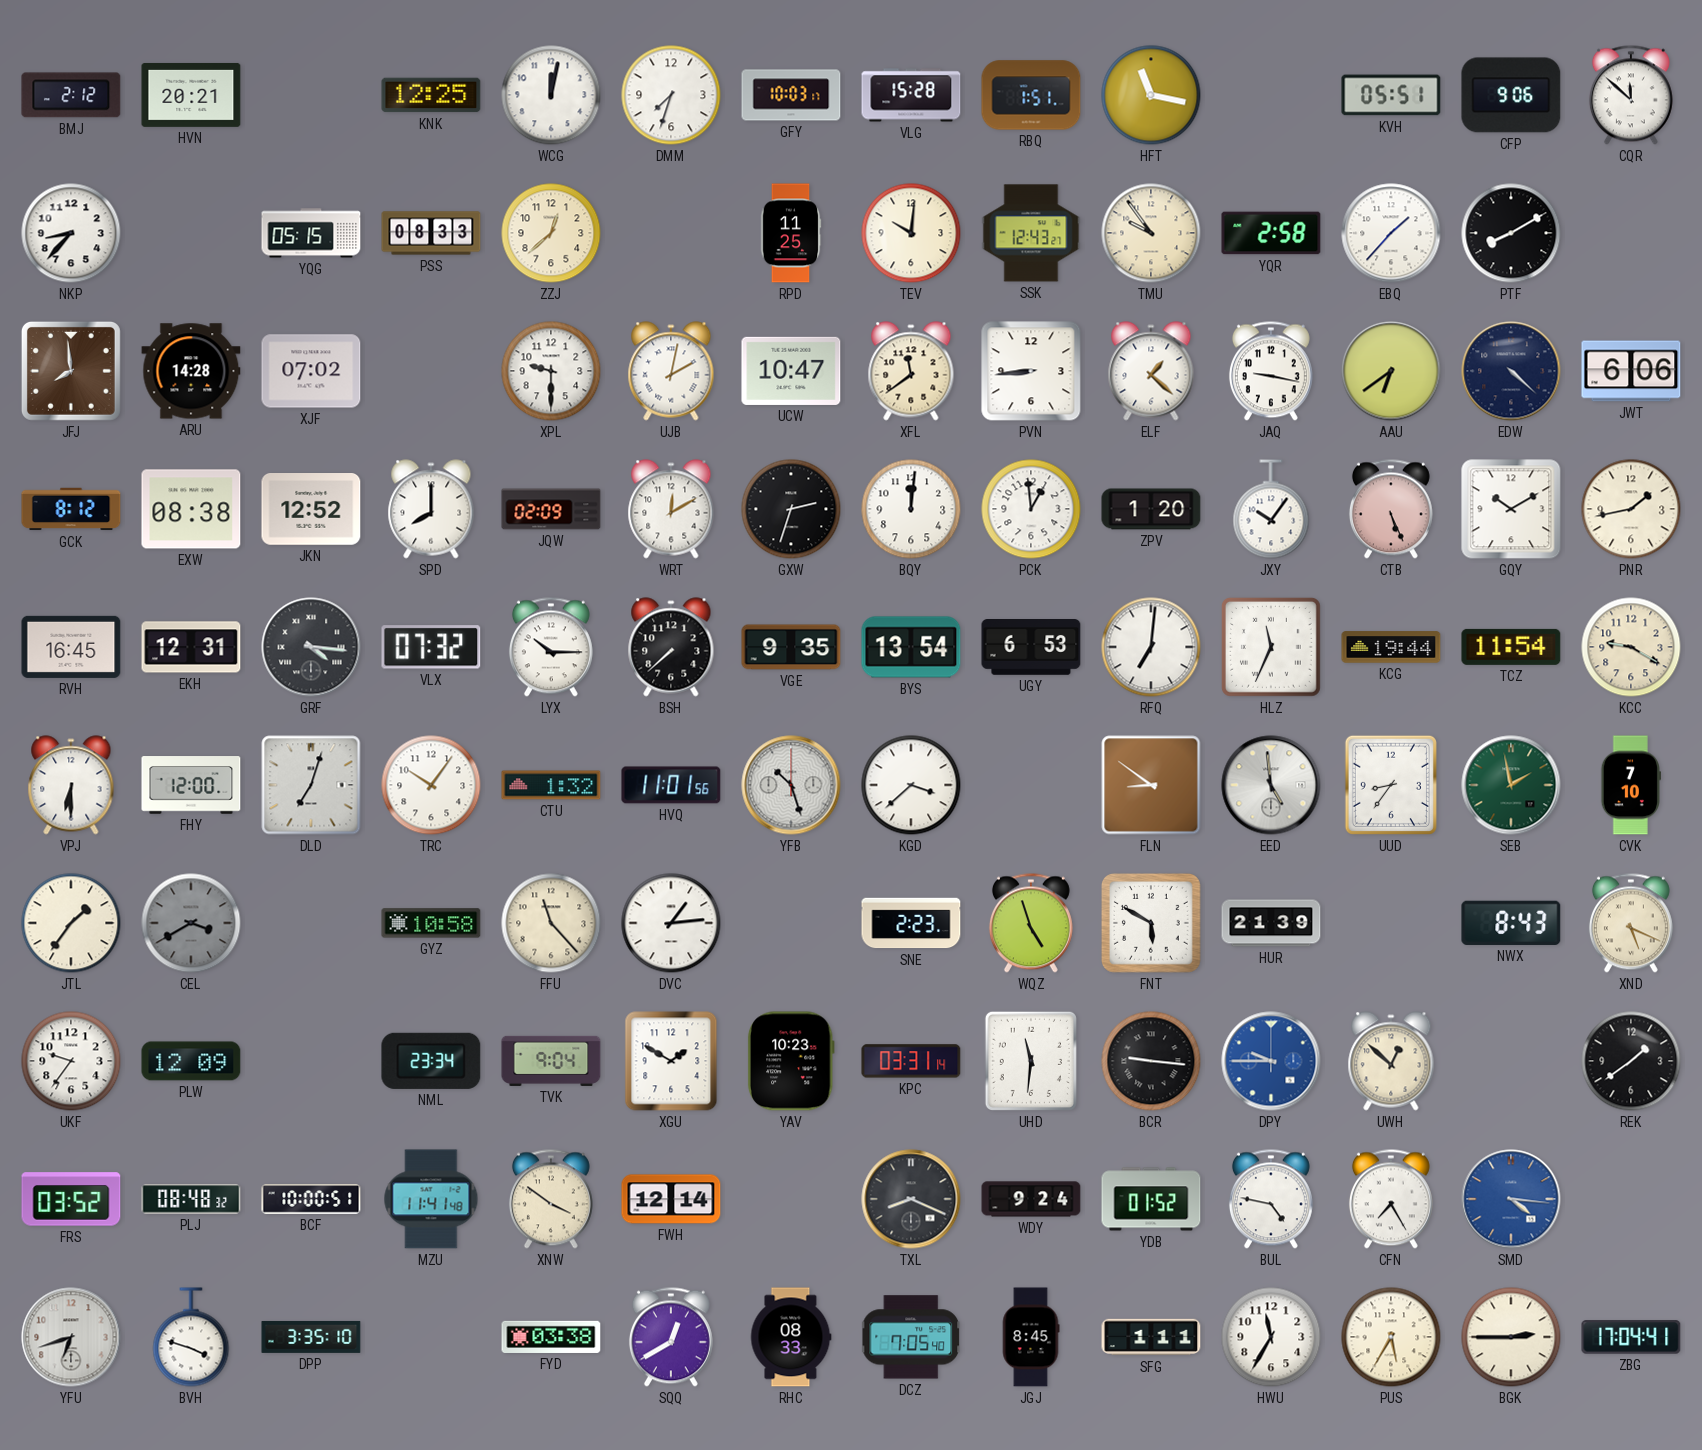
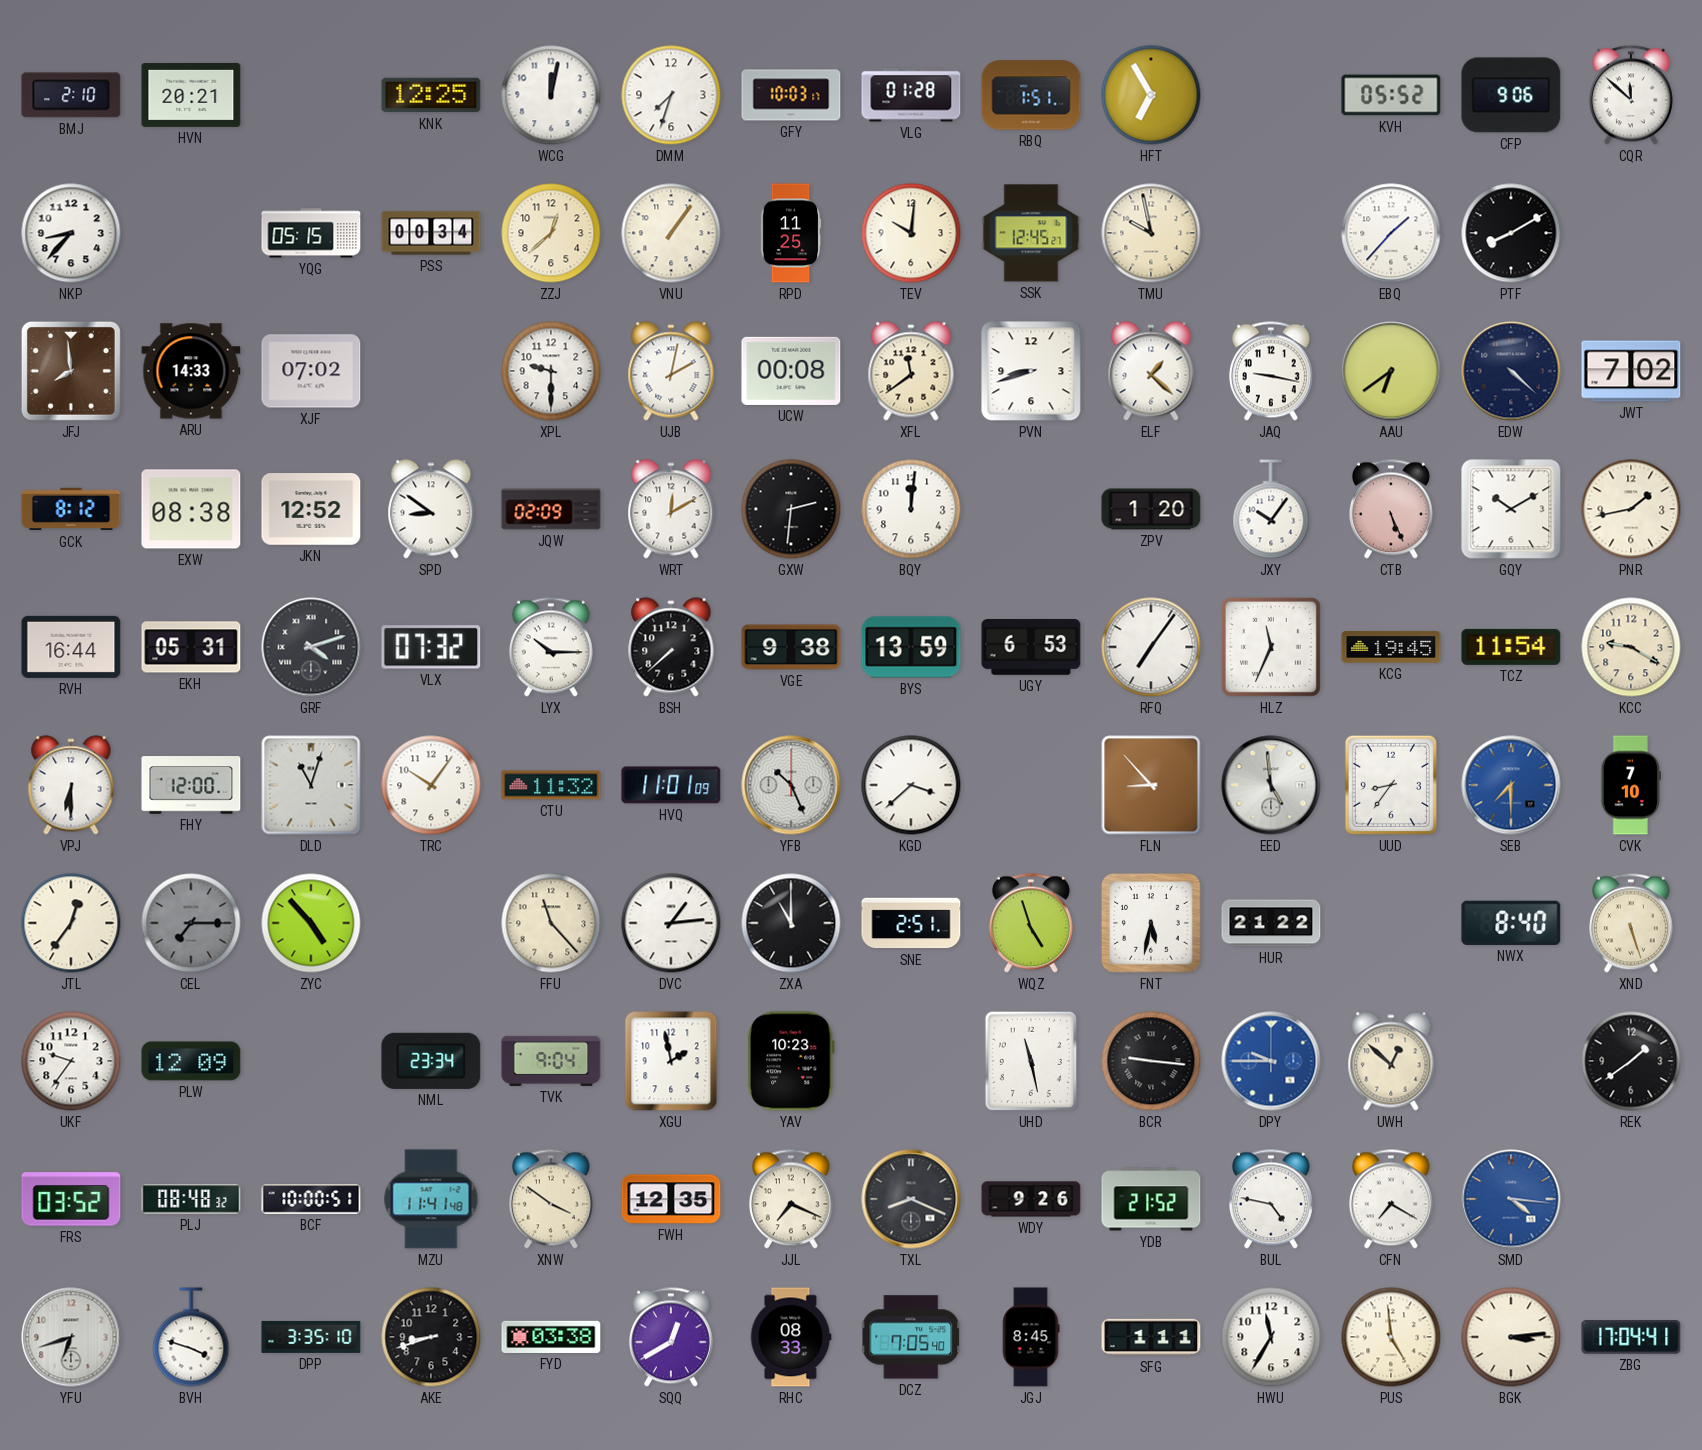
BMJ: 2:12 -> 2:10
VLG: 15:28 -> 01:28
HFT: 11:17 -> 6:55
KVH: 05:51 -> 05:52
PSS: 08:33 -> 00:34
VNU: none -> 1:06
SSK: 12:43 -> 12:45
TMU: 9:54 -> 9:58
YQR: 2:58 -> none
ARU: 14:28 -> 14:33
UCW: 10:47 -> 00:08
PVN: 8:44 -> 8:42
JWT: 6:06 -> 7:02
SPD: 8:00 -> 8:51
GXW: 2:33 -> 2:31
PCK: 12:59 -> none
RVH: 16:45 -> 16:44
EKH: 12:31 -> 05:31
GRF: 4:16 -> 4:12
VGE: 9:35 -> 9:38
BYS: 13:54 -> 13:59
RFQ: 7:01 -> 7:06
KCG: 19:44 -> 19:45
DLD: 7:03 -> 11:03
CTU: 1:32 -> 11:32
HVQ: 11:01:56 -> 11:01:09
YFB: 10:27 -> 10:26
FLN: 8:51 -> 8:53
SEB: 1:58 -> 7:30
SEB dial: green -> blue
JTL: 1:36 -> 12:36
CEL: 3:40 -> 7:15
ZYC: none -> 4:53
GYZ: 10:58 -> none
ZXA: none -> 11:00
SNE: 2:23 -> 2:51
FNT: 5:50 -> 5:32
HUR: 21:39 -> 21:22
NWX: 8:43 -> 8:40
XND: 5:19 -> 5:27
XGU: 1:50 -> 1:58
KPC: 03:31 -> none
UHD: 11:31 -> 11:28
FWH: 12:14 -> 12:35
JJL: none -> 7:19
WDY: 9:24 -> 9:26
YDB: 01:52 -> 21:52
CFN: 7:25 -> 7:20
AKE: none -> 8:42
PUS: 5:35 -> 4:59
BGK: 2:45 -> 3:14
